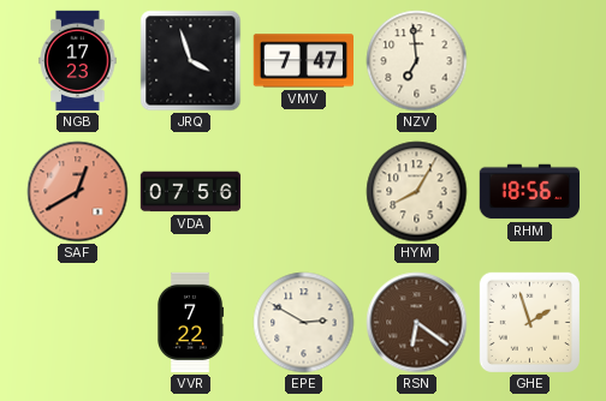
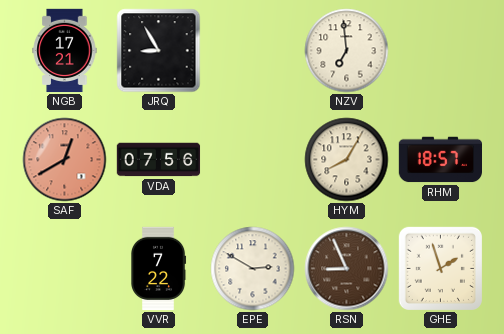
NGB: 17:23 -> 17:21
JRQ: 3:57 -> 8:55
VMV: 7:47 -> none
RHM: 18:56 -> 18:57
RSN: 6:21 -> 8:56
